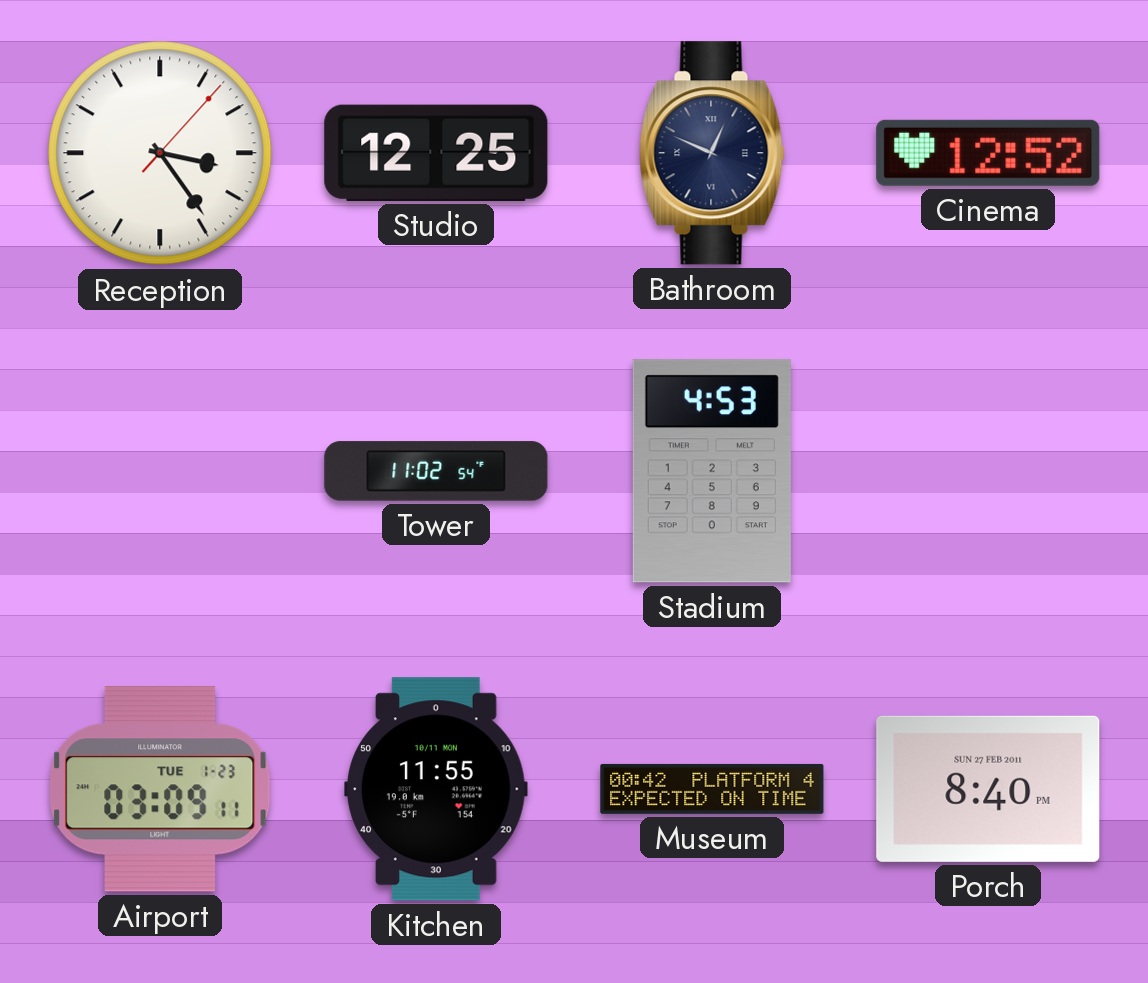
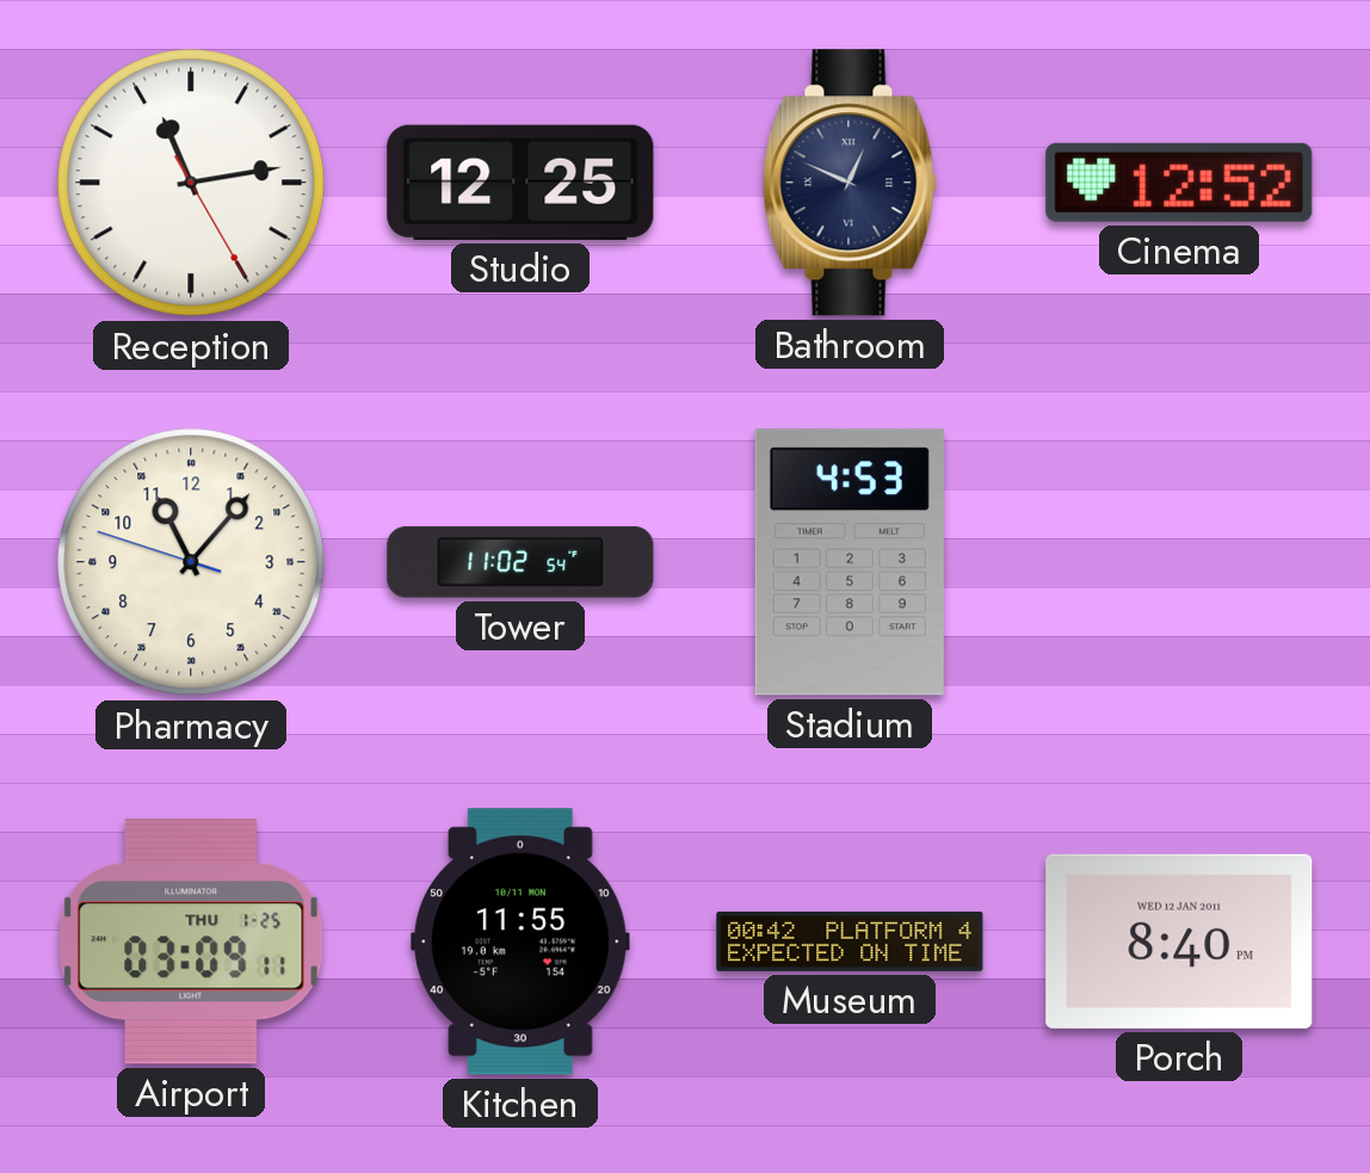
Reception: 3:24 -> 11:13
Pharmacy: none -> 11:06
Airport date: TUE 1-23 -> THU 1-25
Porch date: SUN 27 FEB 2011 -> WED 12 JAN 2011
